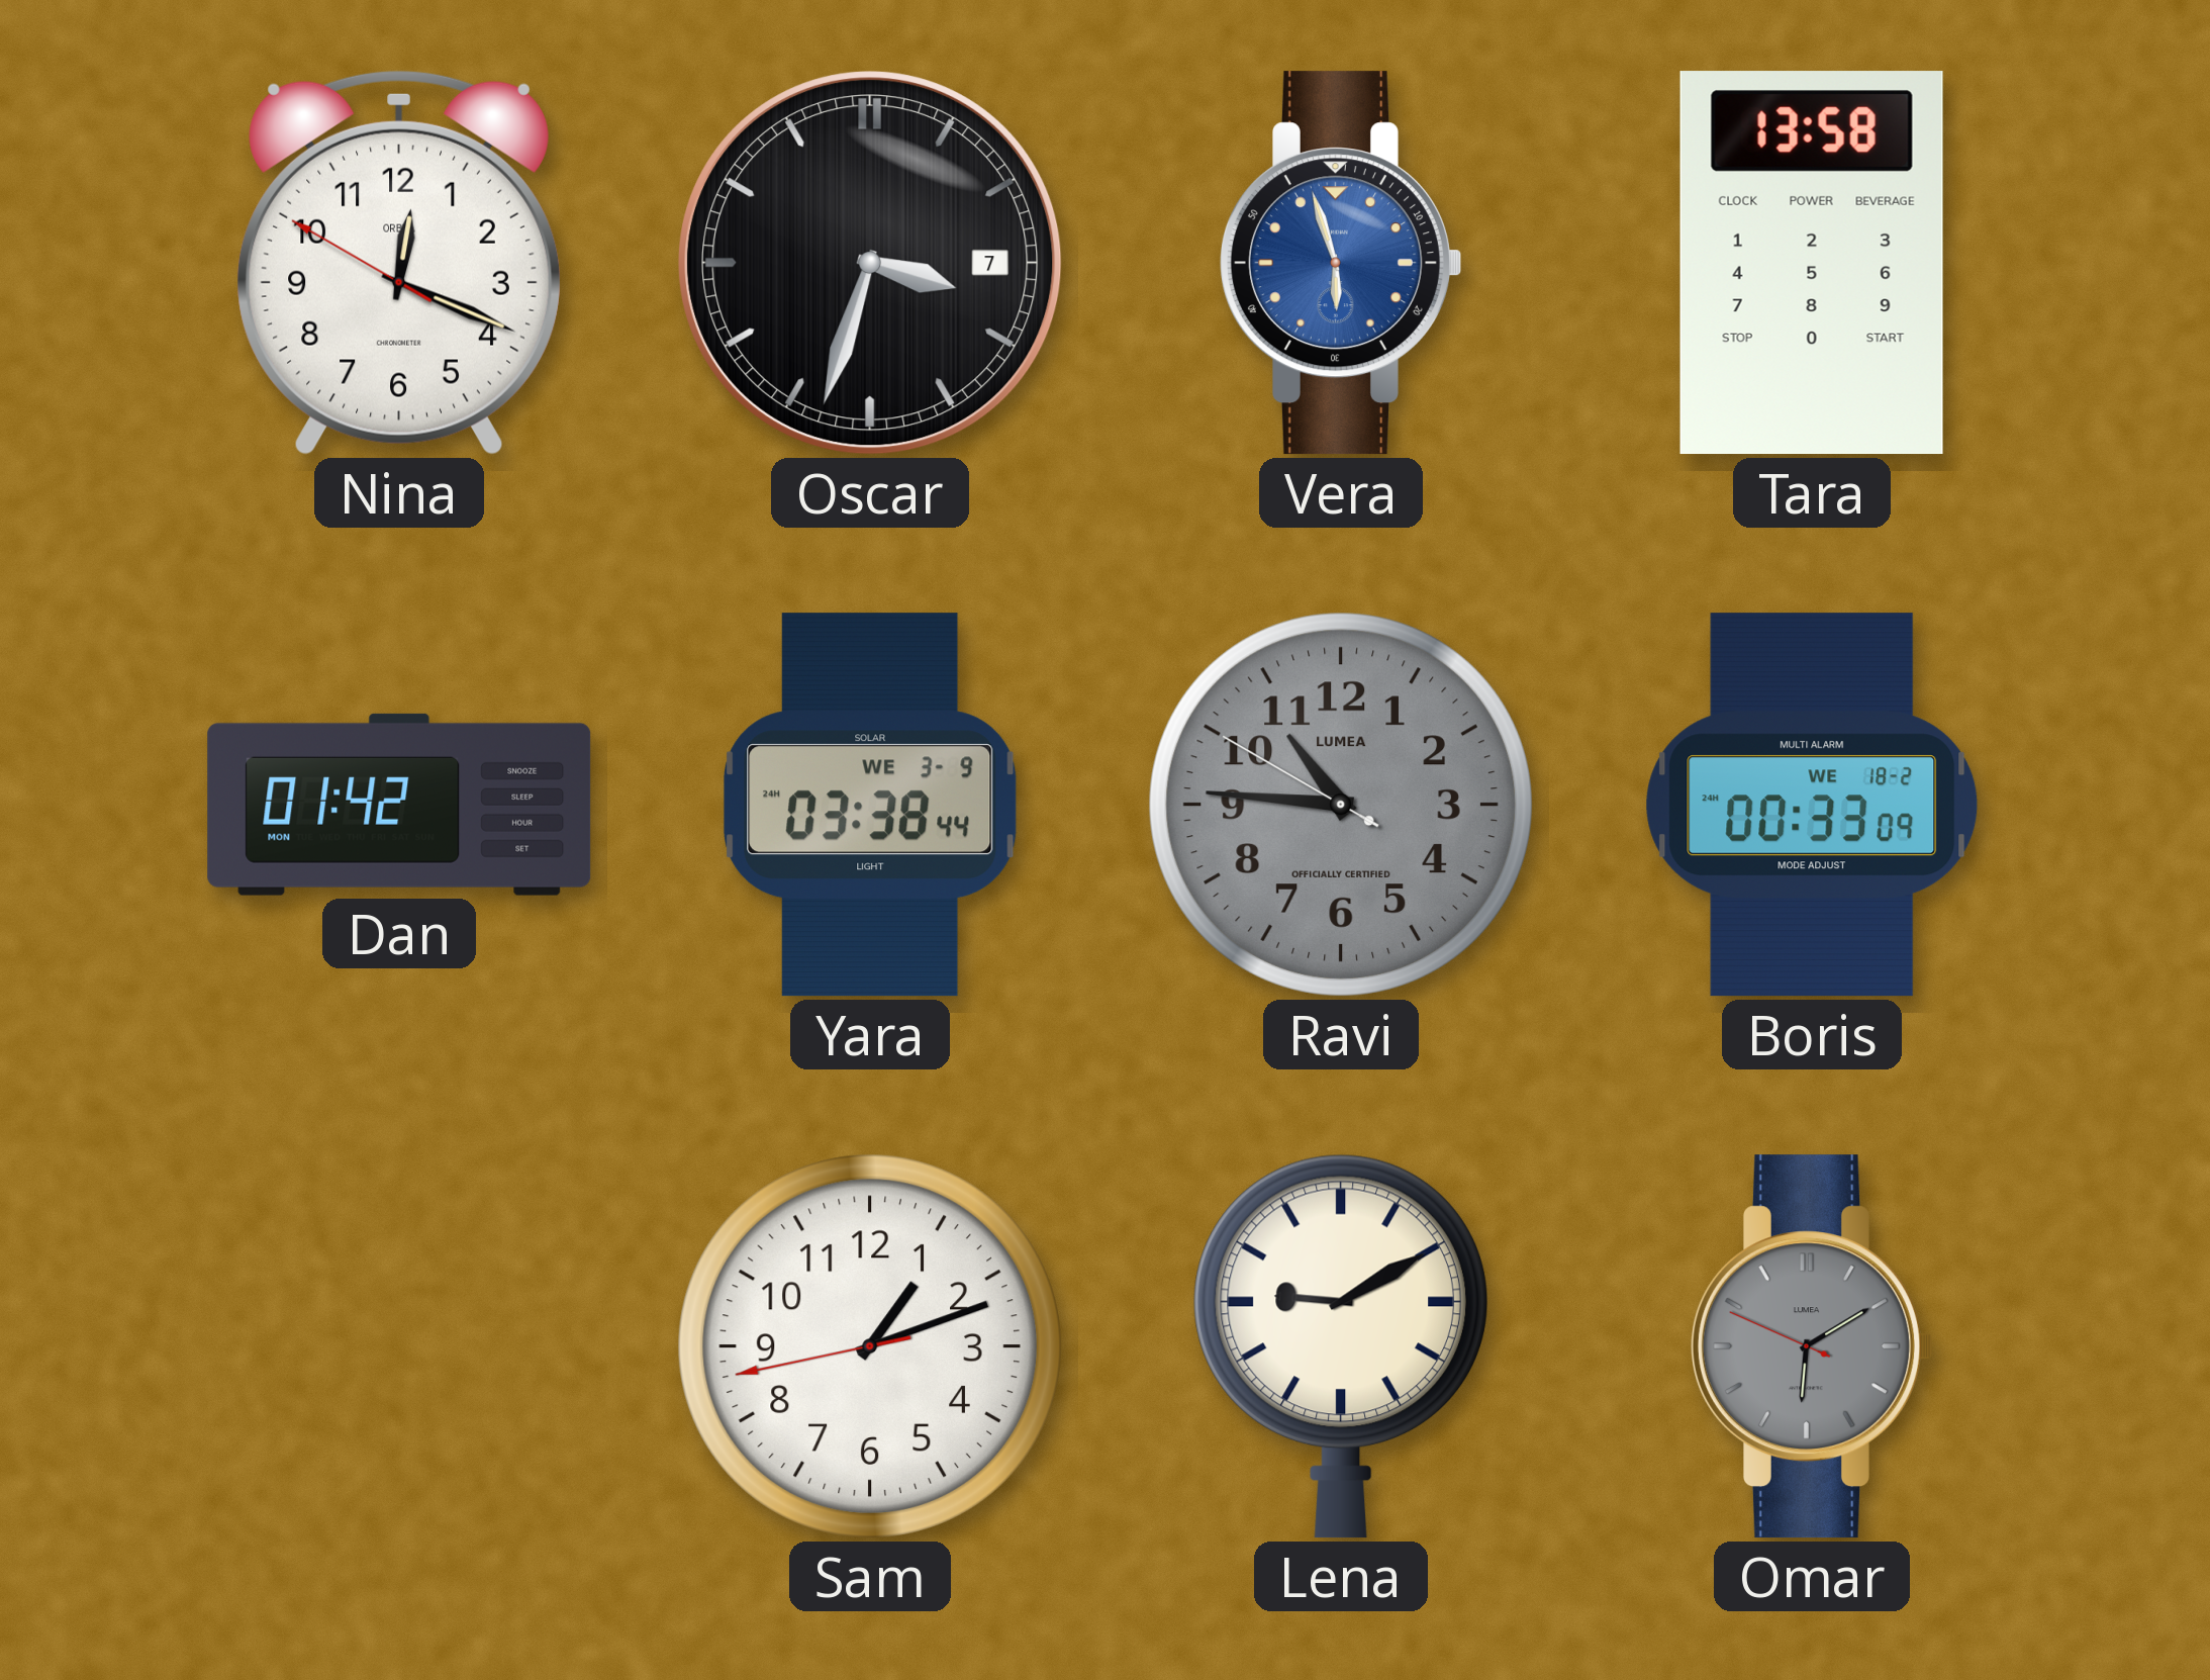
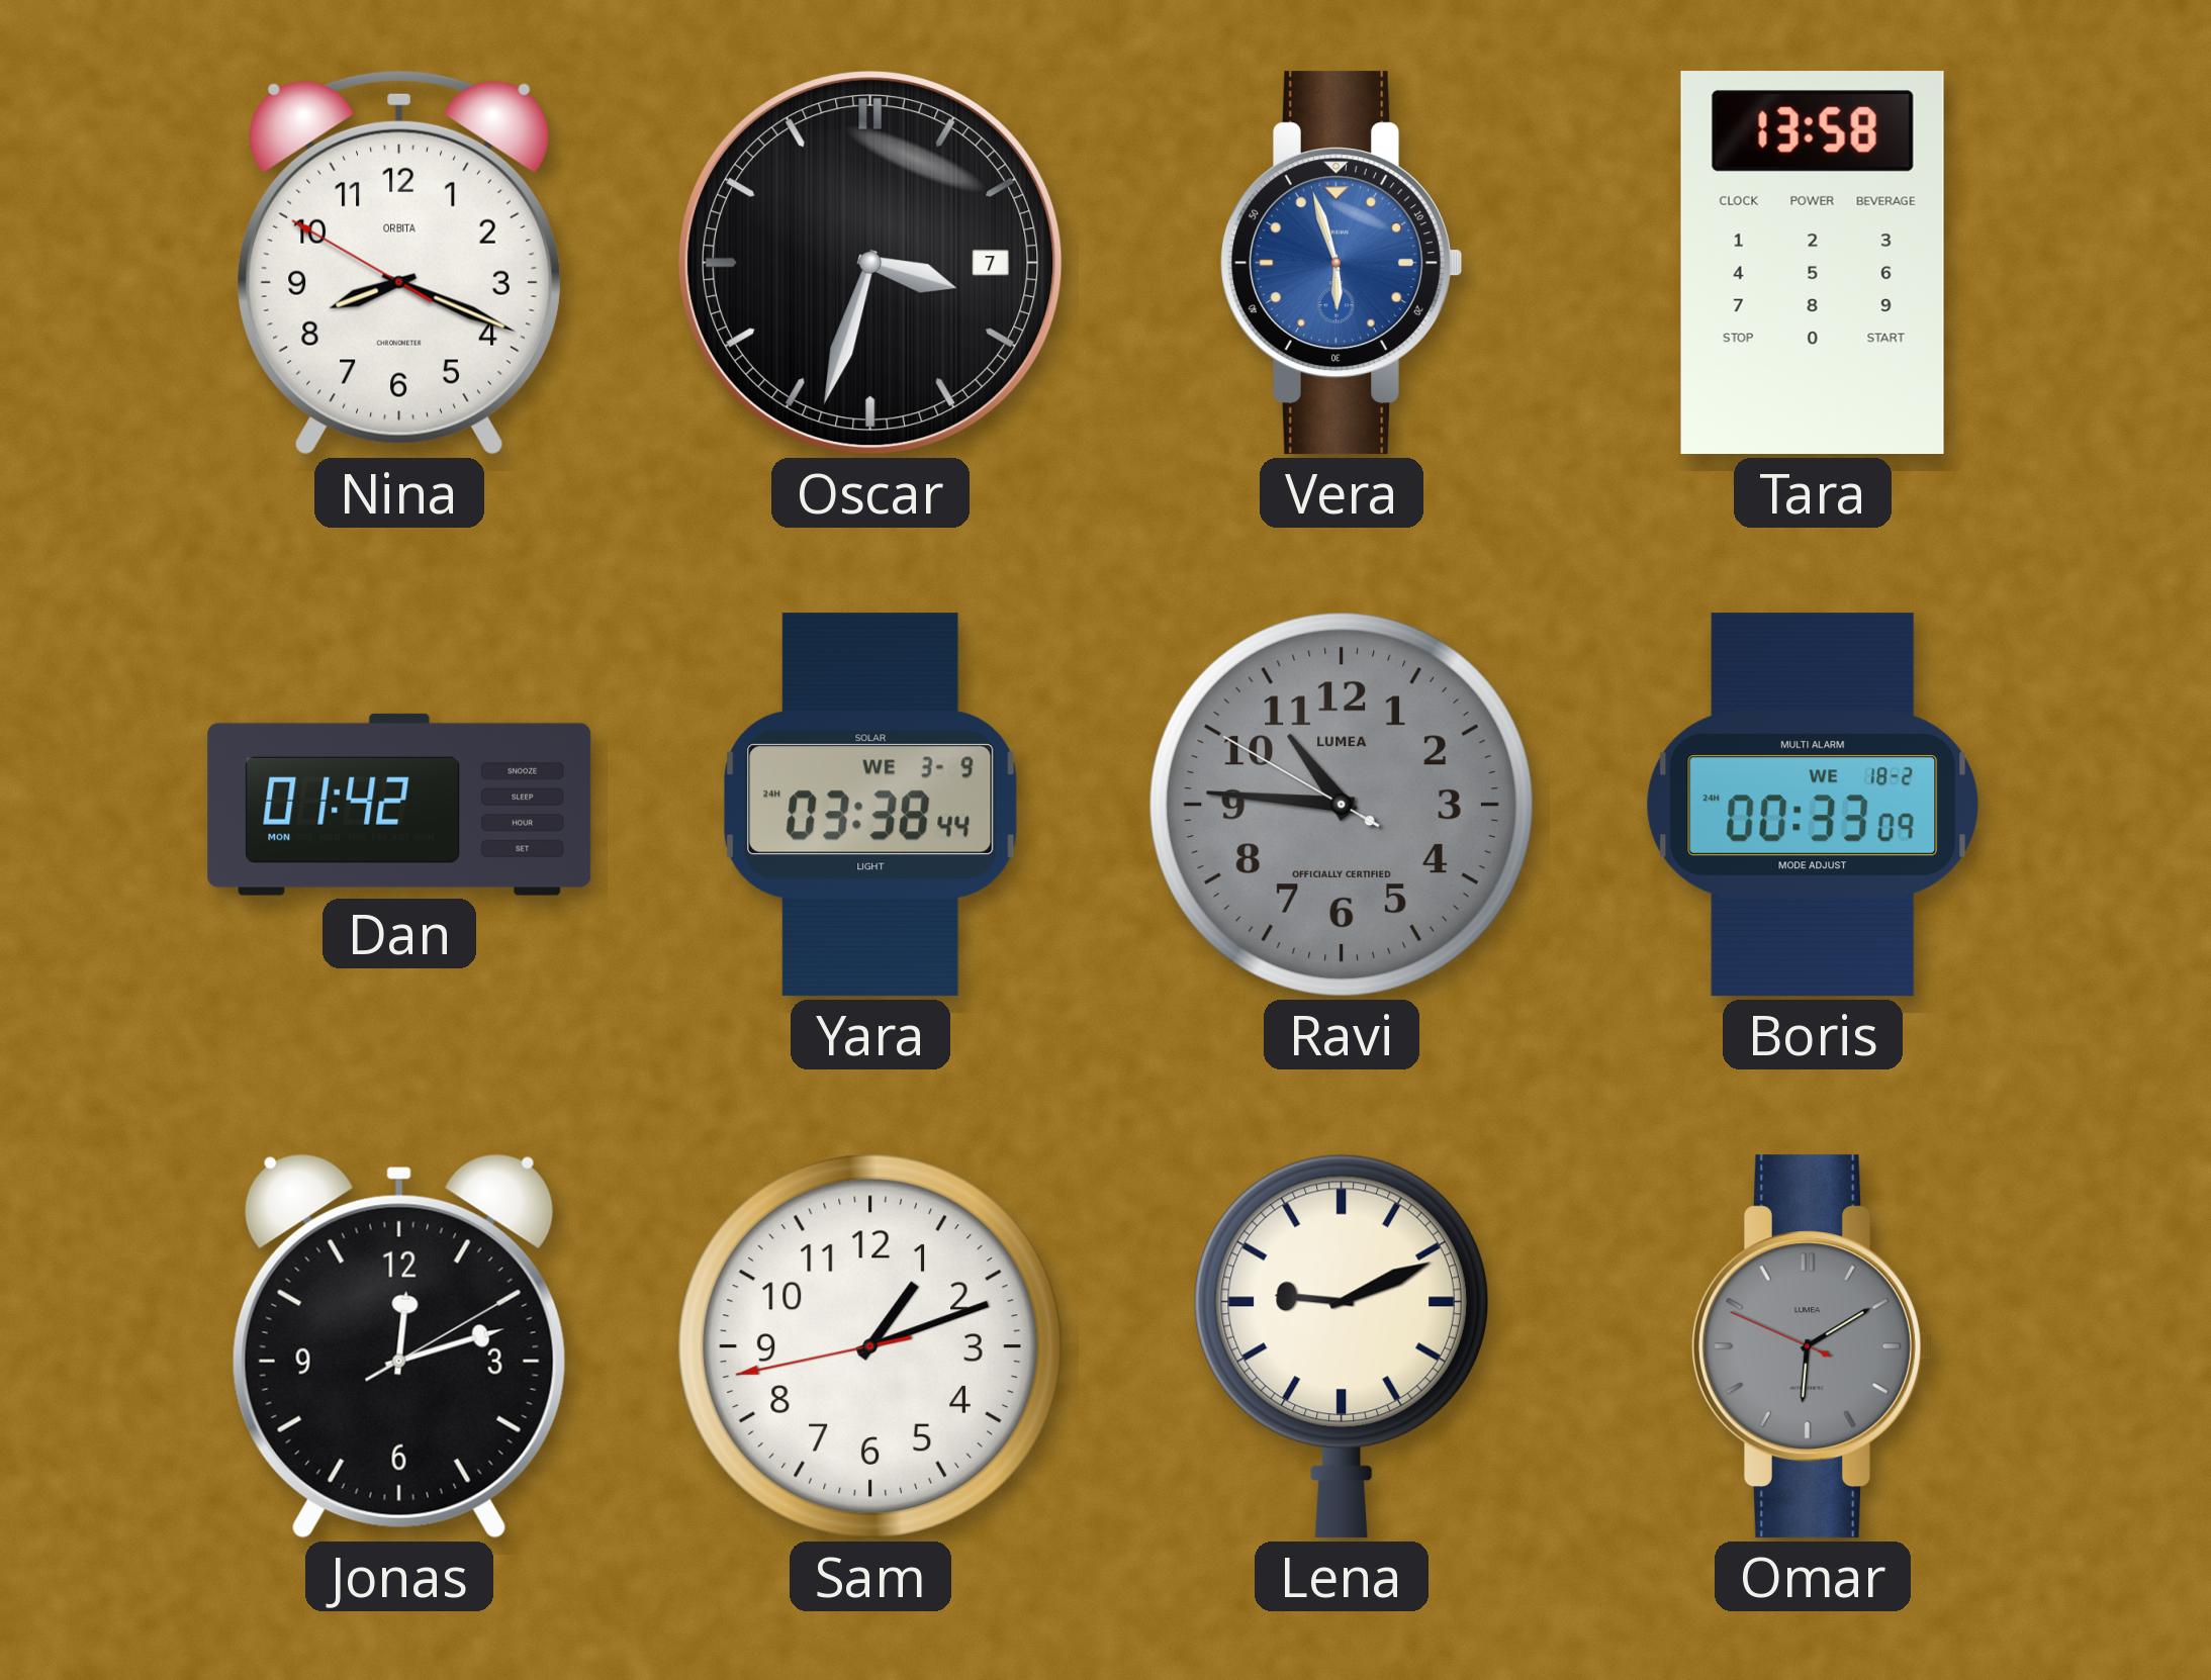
Nina: 12:18 -> 8:18
Jonas: none -> 12:12
Lena: 9:10 -> 9:11
